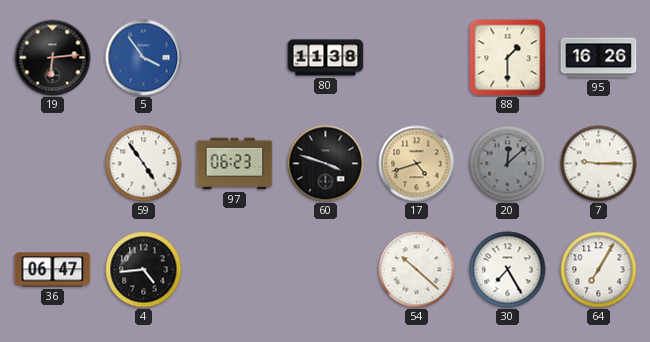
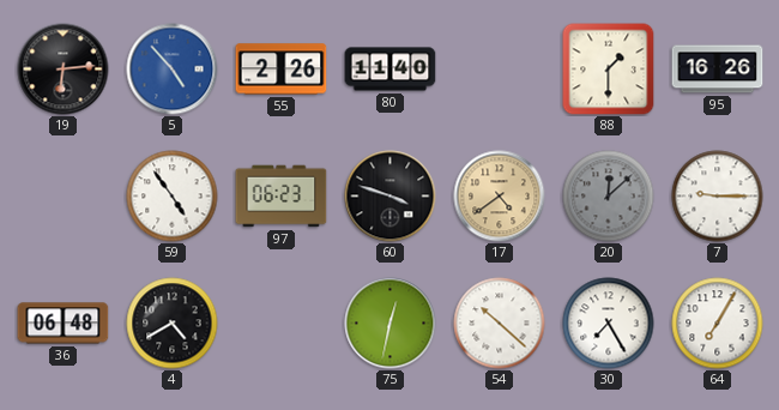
5: 3:54 -> 4:53
55: none -> 2:26
80: 11:38 -> 11:40
17: 4:42 -> 4:39
36: 06:47 -> 06:48
4: 4:44 -> 4:40
75: none -> 12:32
